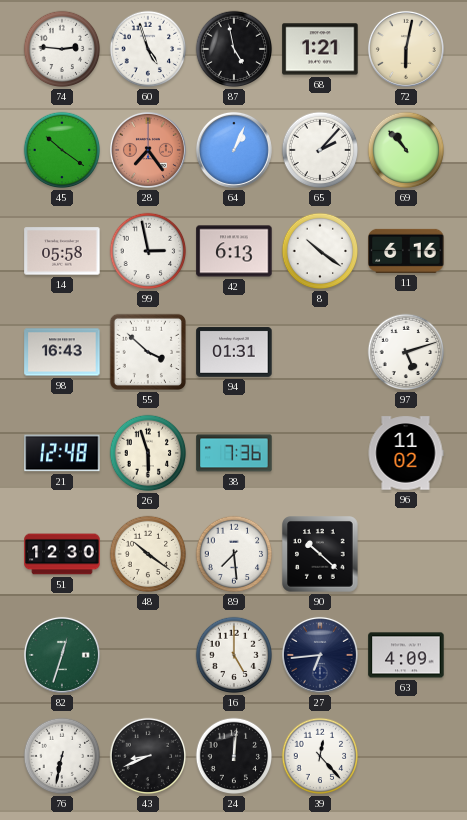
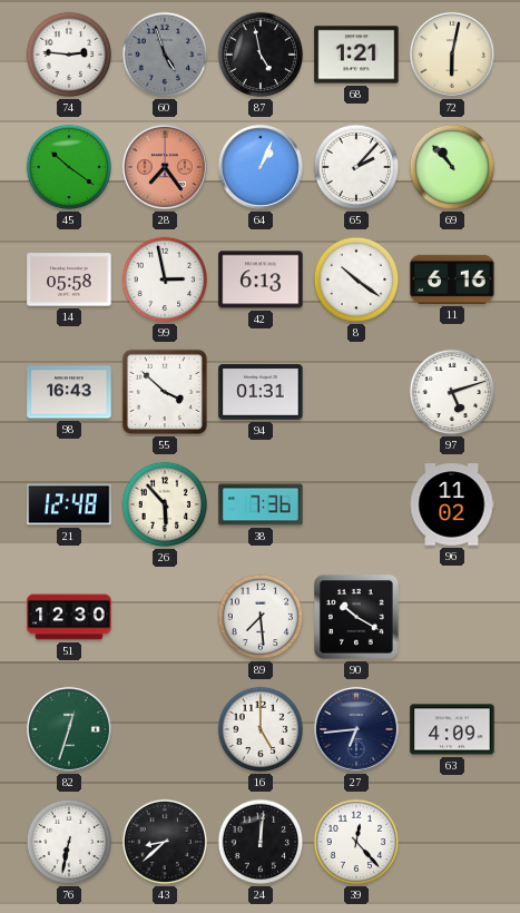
60 dial: white -> grey
26: 5:57 -> 5:53
48: 10:21 -> none
90: 10:22 -> 10:20
43: 8:41 -> 8:38
